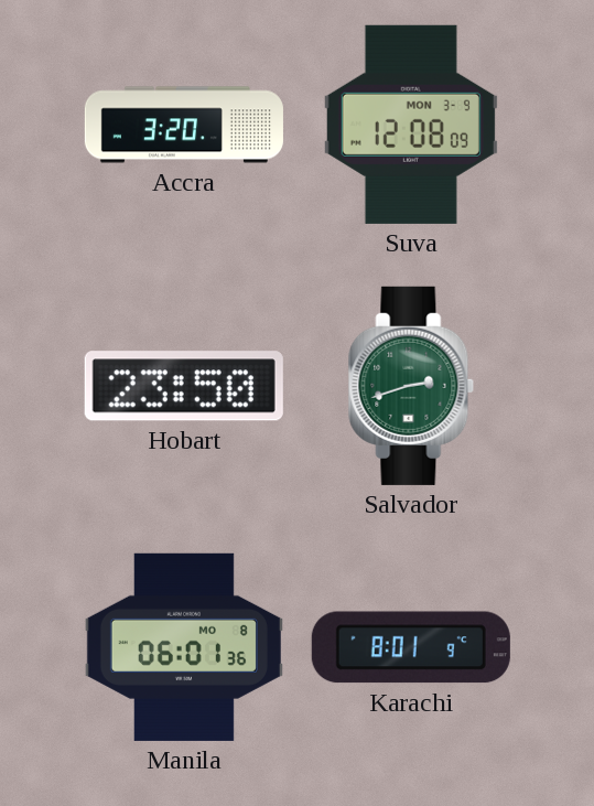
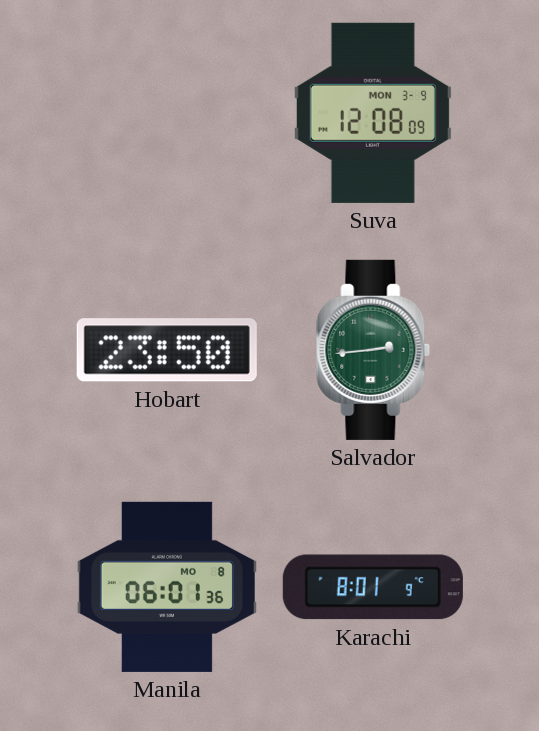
Accra: 3:20 -> none
Salvador: 2:42 -> 2:44
